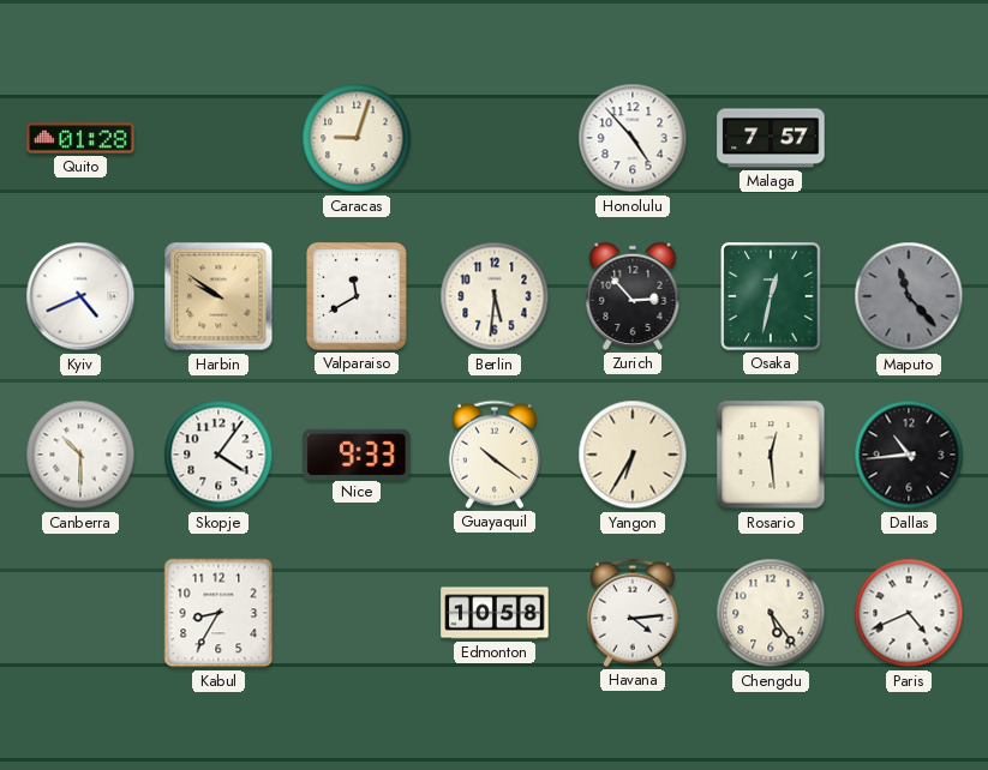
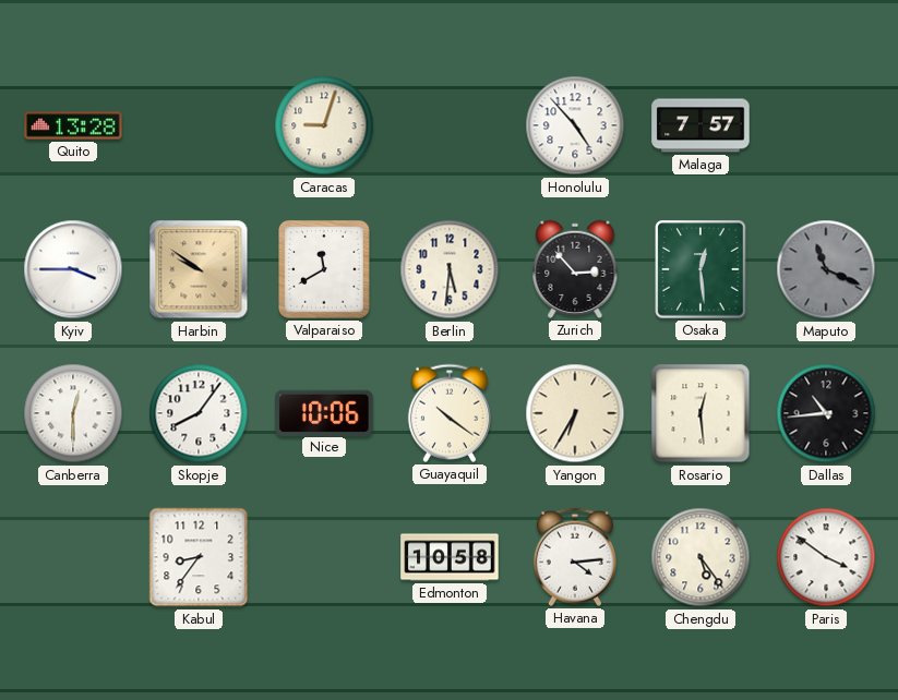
Quito: 01:28 -> 13:28
Kyiv: 4:41 -> 3:45
Osaka: 12:32 -> 12:29
Maputo: 11:23 -> 11:19
Canberra: 10:30 -> 12:30
Skopje: 4:06 -> 8:06
Nice: 9:33 -> 10:06
Kabul: 8:35 -> 8:36
Paris: 4:41 -> 3:51
